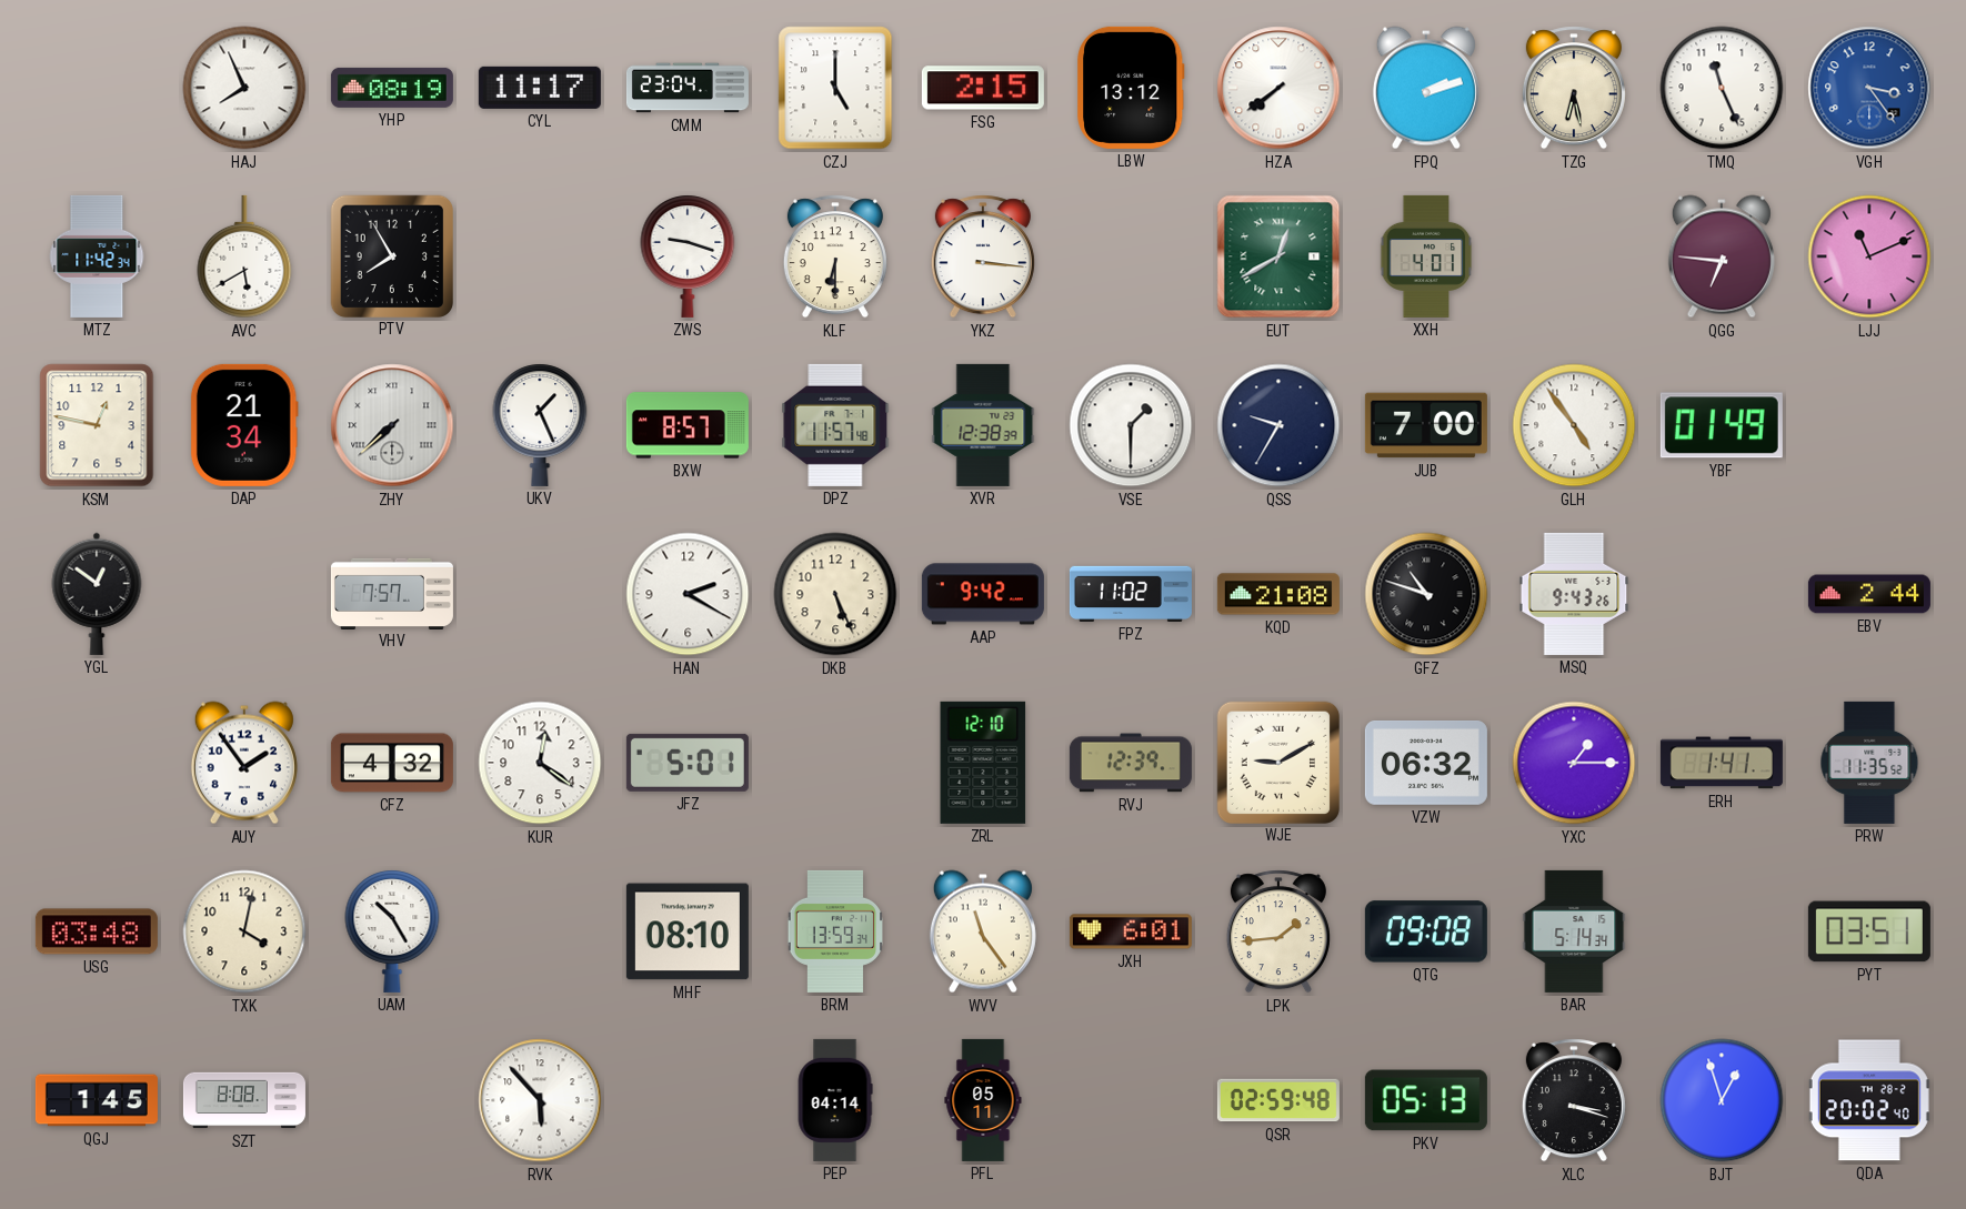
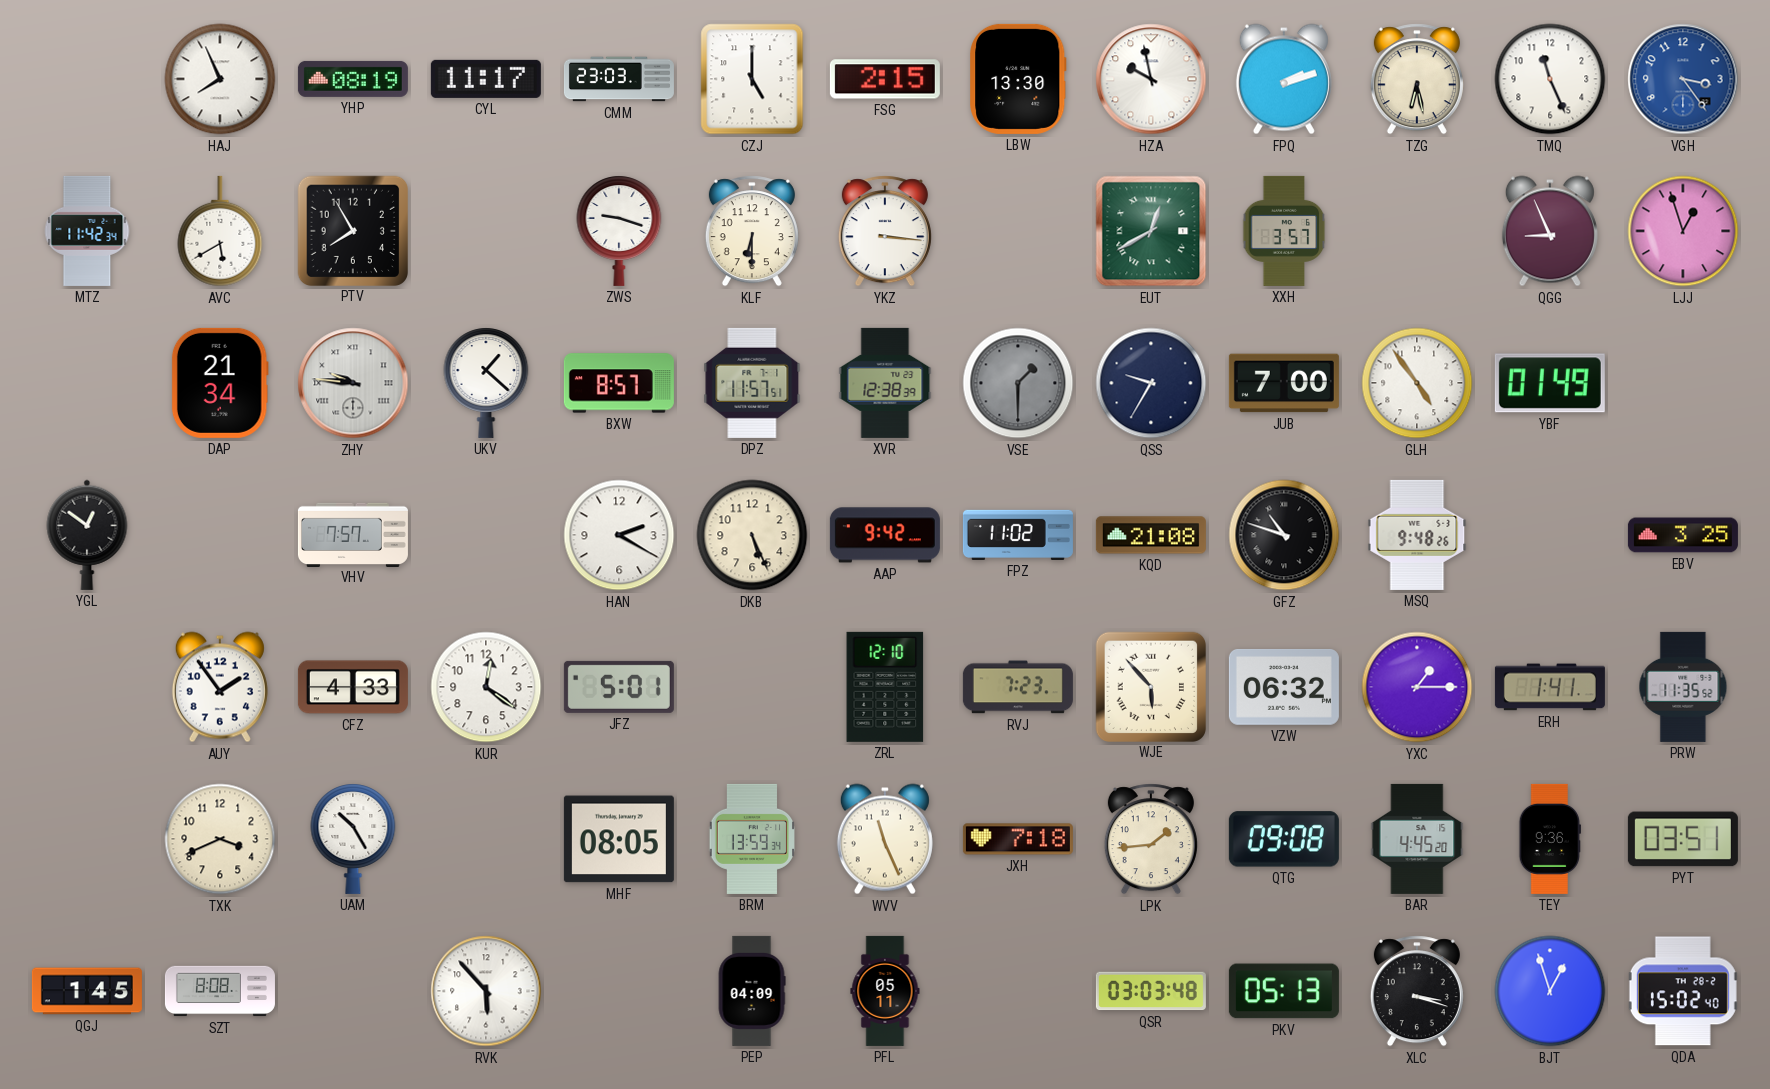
CMM: 23:04 -> 23:03
LBW: 13:12 -> 13:30
HZA: 7:39 -> 9:58
XXH: 4:01 -> 3:57
QGG: 6:46 -> 8:56
LJJ: 11:11 -> 12:57
KSM: 12:47 -> none
ZHY: 7:38 -> 9:46
UKV: 1:26 -> 1:22
DPZ: 11:57:48 -> 11:57:51
VSE dial: white -> grey
MSQ: 9:43 -> 9:48
EBV: 2:44 -> 3:25
CFZ: 4:32 -> 4:33
RVJ: 12:39 -> 7:23
WJE: 9:10 -> 5:53
USG: 03:48 -> none
TXK: 4:02 -> 3:41
MHF: 08:10 -> 08:05
WVV: 11:24 -> 11:26
JXH: 6:01 -> 7:18
BAR: 5:14 -> 4:45
TEY: none -> 9:36
PEP: 04:14 -> 04:09
QSR: 02:59 -> 03:03
QDA: 20:02 -> 15:02
